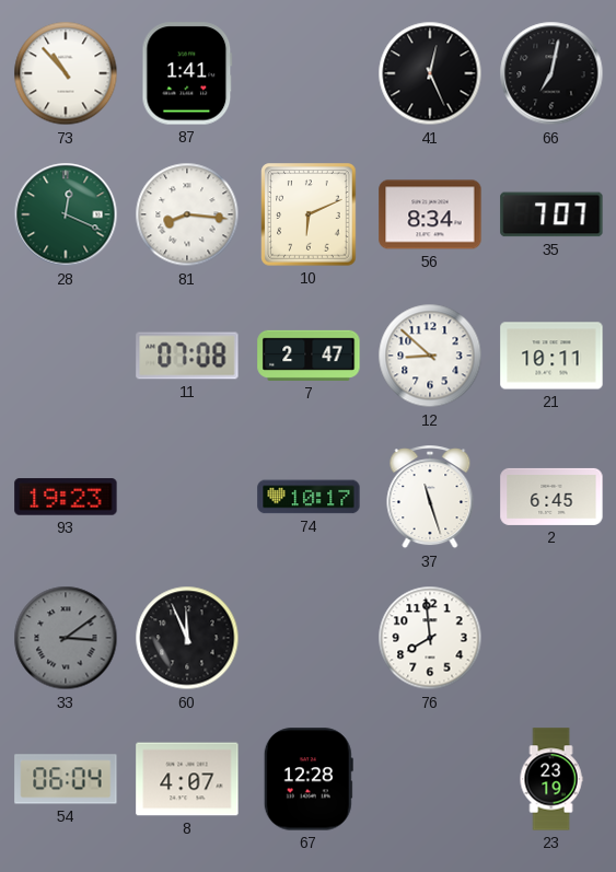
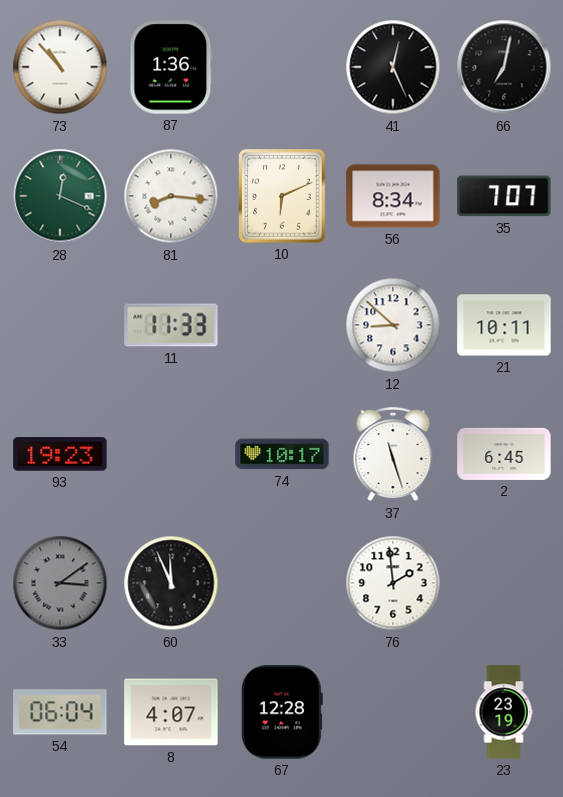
87: 1:41 -> 1:36
11: 07:08 -> 11:33
7: 2:47 -> none
76: 7:59 -> 1:59
